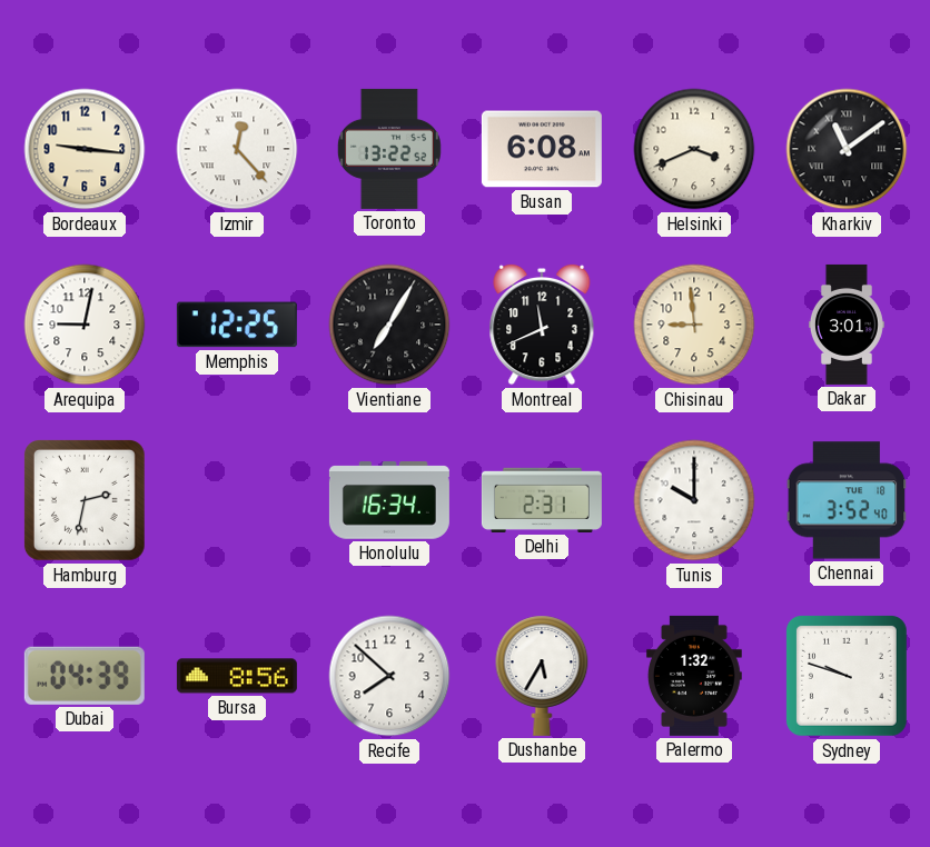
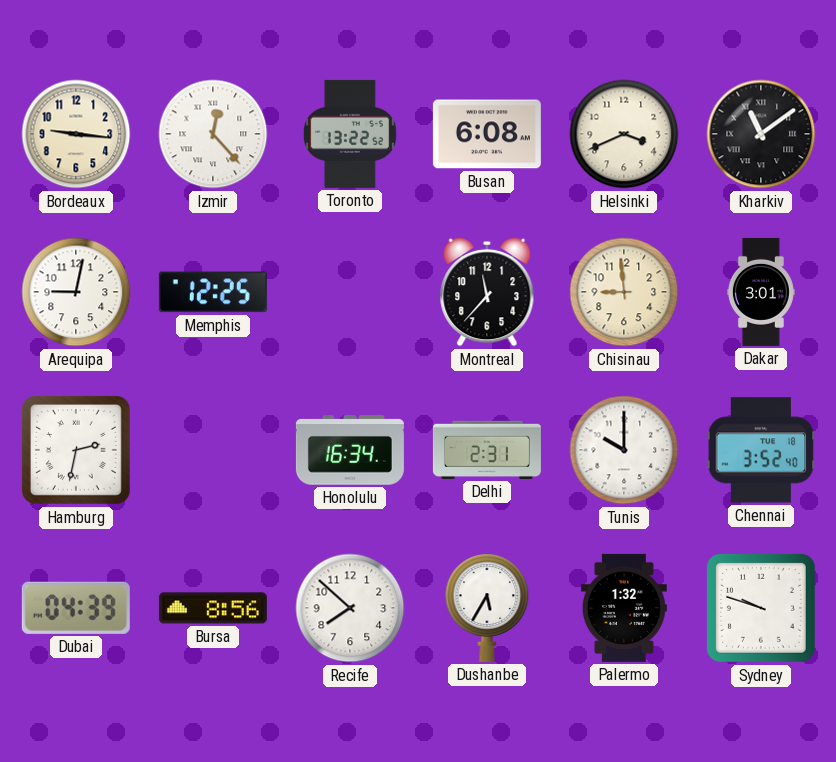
Vientiane: 7:05 -> none
Montreal: 11:41 -> 11:37
